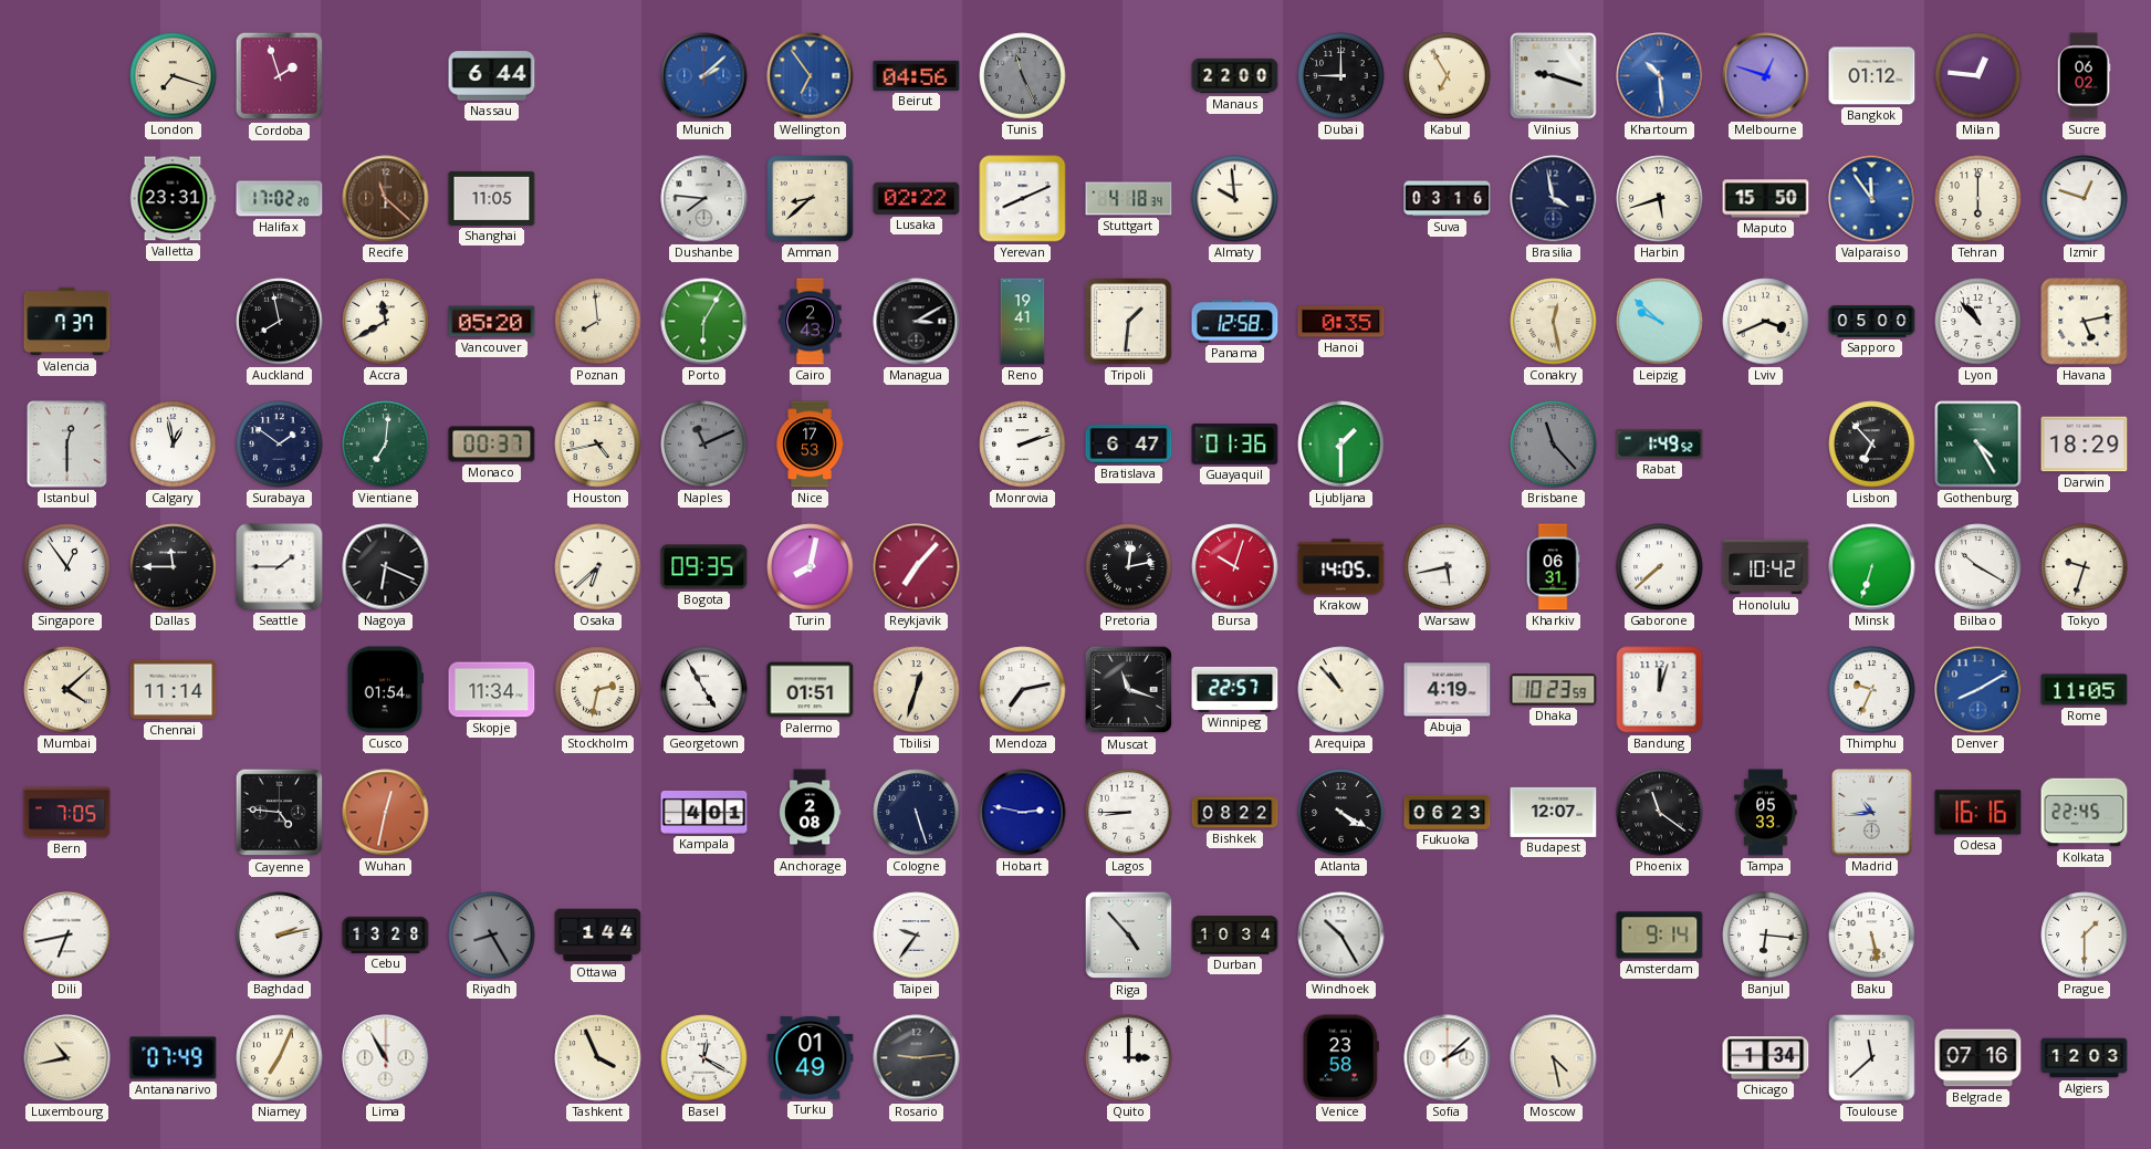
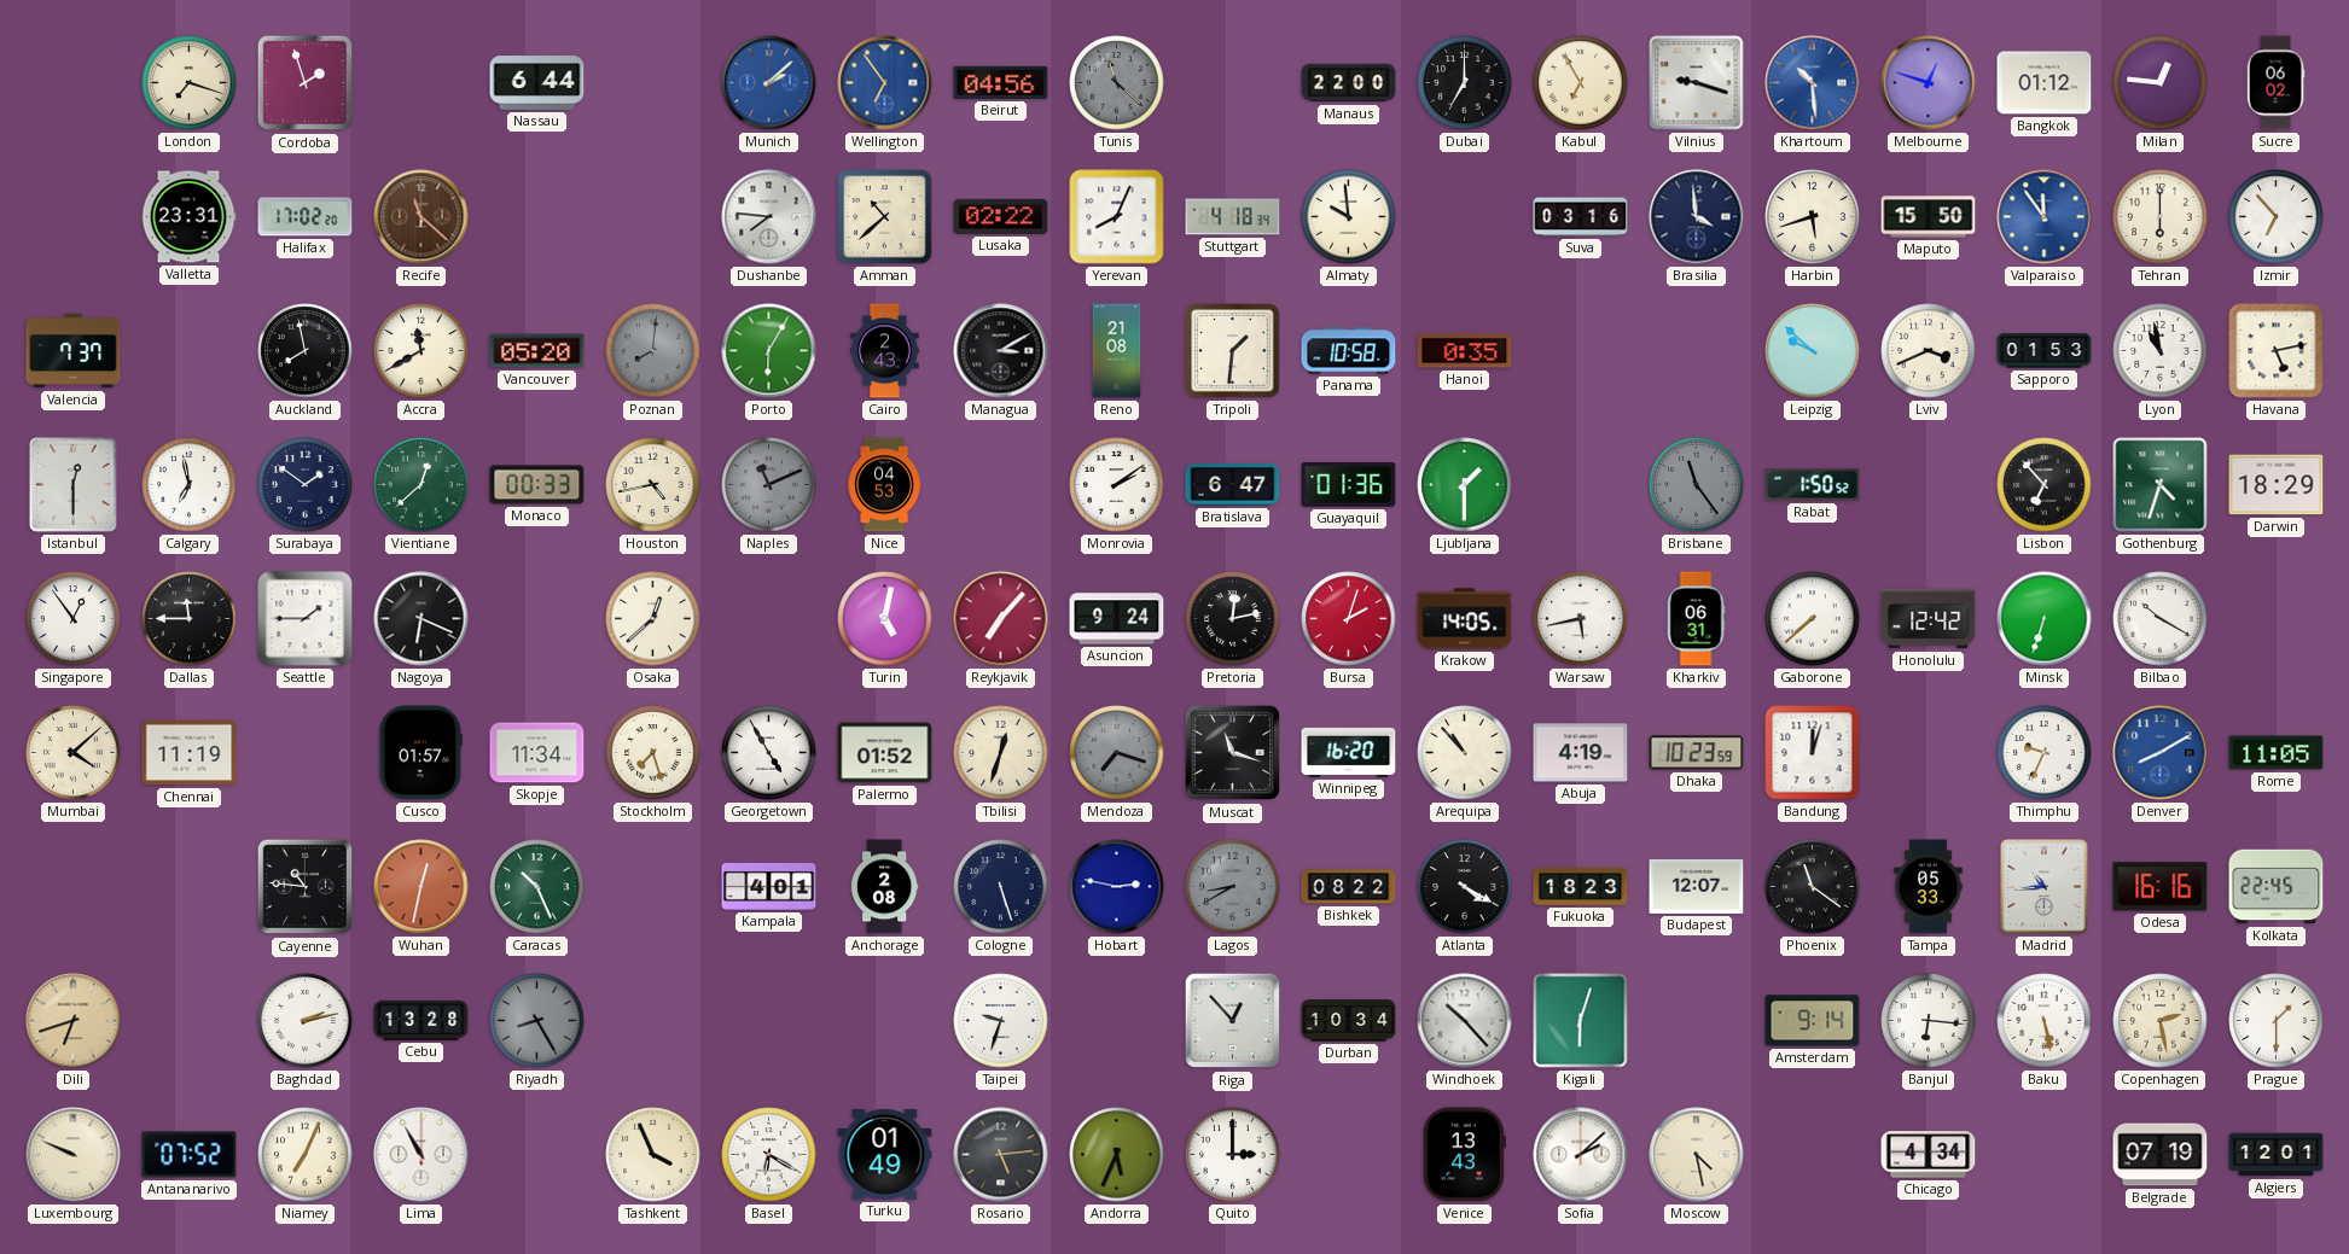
Tunis: 11:26 -> 11:22
Dubai: 9:00 -> 7:00
Shanghai: 11:05 -> none
Amman: 8:38 -> 10:38
Yerevan: 8:11 -> 8:04
Brasilia: 3:58 -> 3:59
Izmir: 12:48 -> 6:53
Poznan: 7:59 -> 8:01
Poznan dial: cream -> grey
Reno: 19:41 -> 21:08
Panama: 12:58 -> 10:58
Conakry: 12:28 -> none
Sapporo: 05:00 -> 01:53
Lyon: 10:53 -> 10:58
Calgary: 12:58 -> 6:58
Vientiane: 7:01 -> 12:38
Monaco: 00:37 -> 00:33
Nice: 17:53 -> 04:53
Monrovia: 2:12 -> 2:09
Brisbane: 11:23 -> 11:24
Rabat: 1:49 -> 1:50
Gothenburg: 4:25 -> 4:33
Osaka: 6:38 -> 12:38
Bogota: 09:35 -> none
Turin: 8:02 -> 5:02
Asuncion: none -> 9:24
Bursa: 10:03 -> 2:03
Honolulu: 10:42 -> 12:42
Tokyo: 9:33 -> none
Chennai: 11:14 -> 11:19
Cusco: 01:54 -> 01:57
Stockholm: 2:32 -> 7:27
Palermo: 01:51 -> 01:52
Mendoza: 7:13 -> 7:18
Mendoza dial: white -> grey
Winnipeg: 22:57 -> 16:20
Bern: 7:05 -> none
Cayenne: 4:46 -> 10:46
Caracas: none -> 10:26
Lagos: 8:45 -> 8:40
Lagos dial: white -> grey
Fukuoka: 06:23 -> 18:23
Dili: 6:43 -> 6:42
Dili dial: white -> champagne
Ottawa: 1:44 -> none
Taipei: 9:36 -> 9:33
Riga: 4:53 -> 12:53
Windhoek: 10:25 -> 10:23
Kigali: none -> 6:03
Copenhagen: none -> 2:28
Luxembourg: 10:43 -> 9:49
Antananarivo: 07:49 -> 07:52
Basel: 12:20 -> 6:20
Rosario: 9:14 -> 5:14
Andorra: none -> 5:34
Venice: 23:58 -> 13:43
Chicago: 1:34 -> 4:34
Toulouse: 11:38 -> none
Belgrade: 07:16 -> 07:19
Algiers: 12:03 -> 12:01
